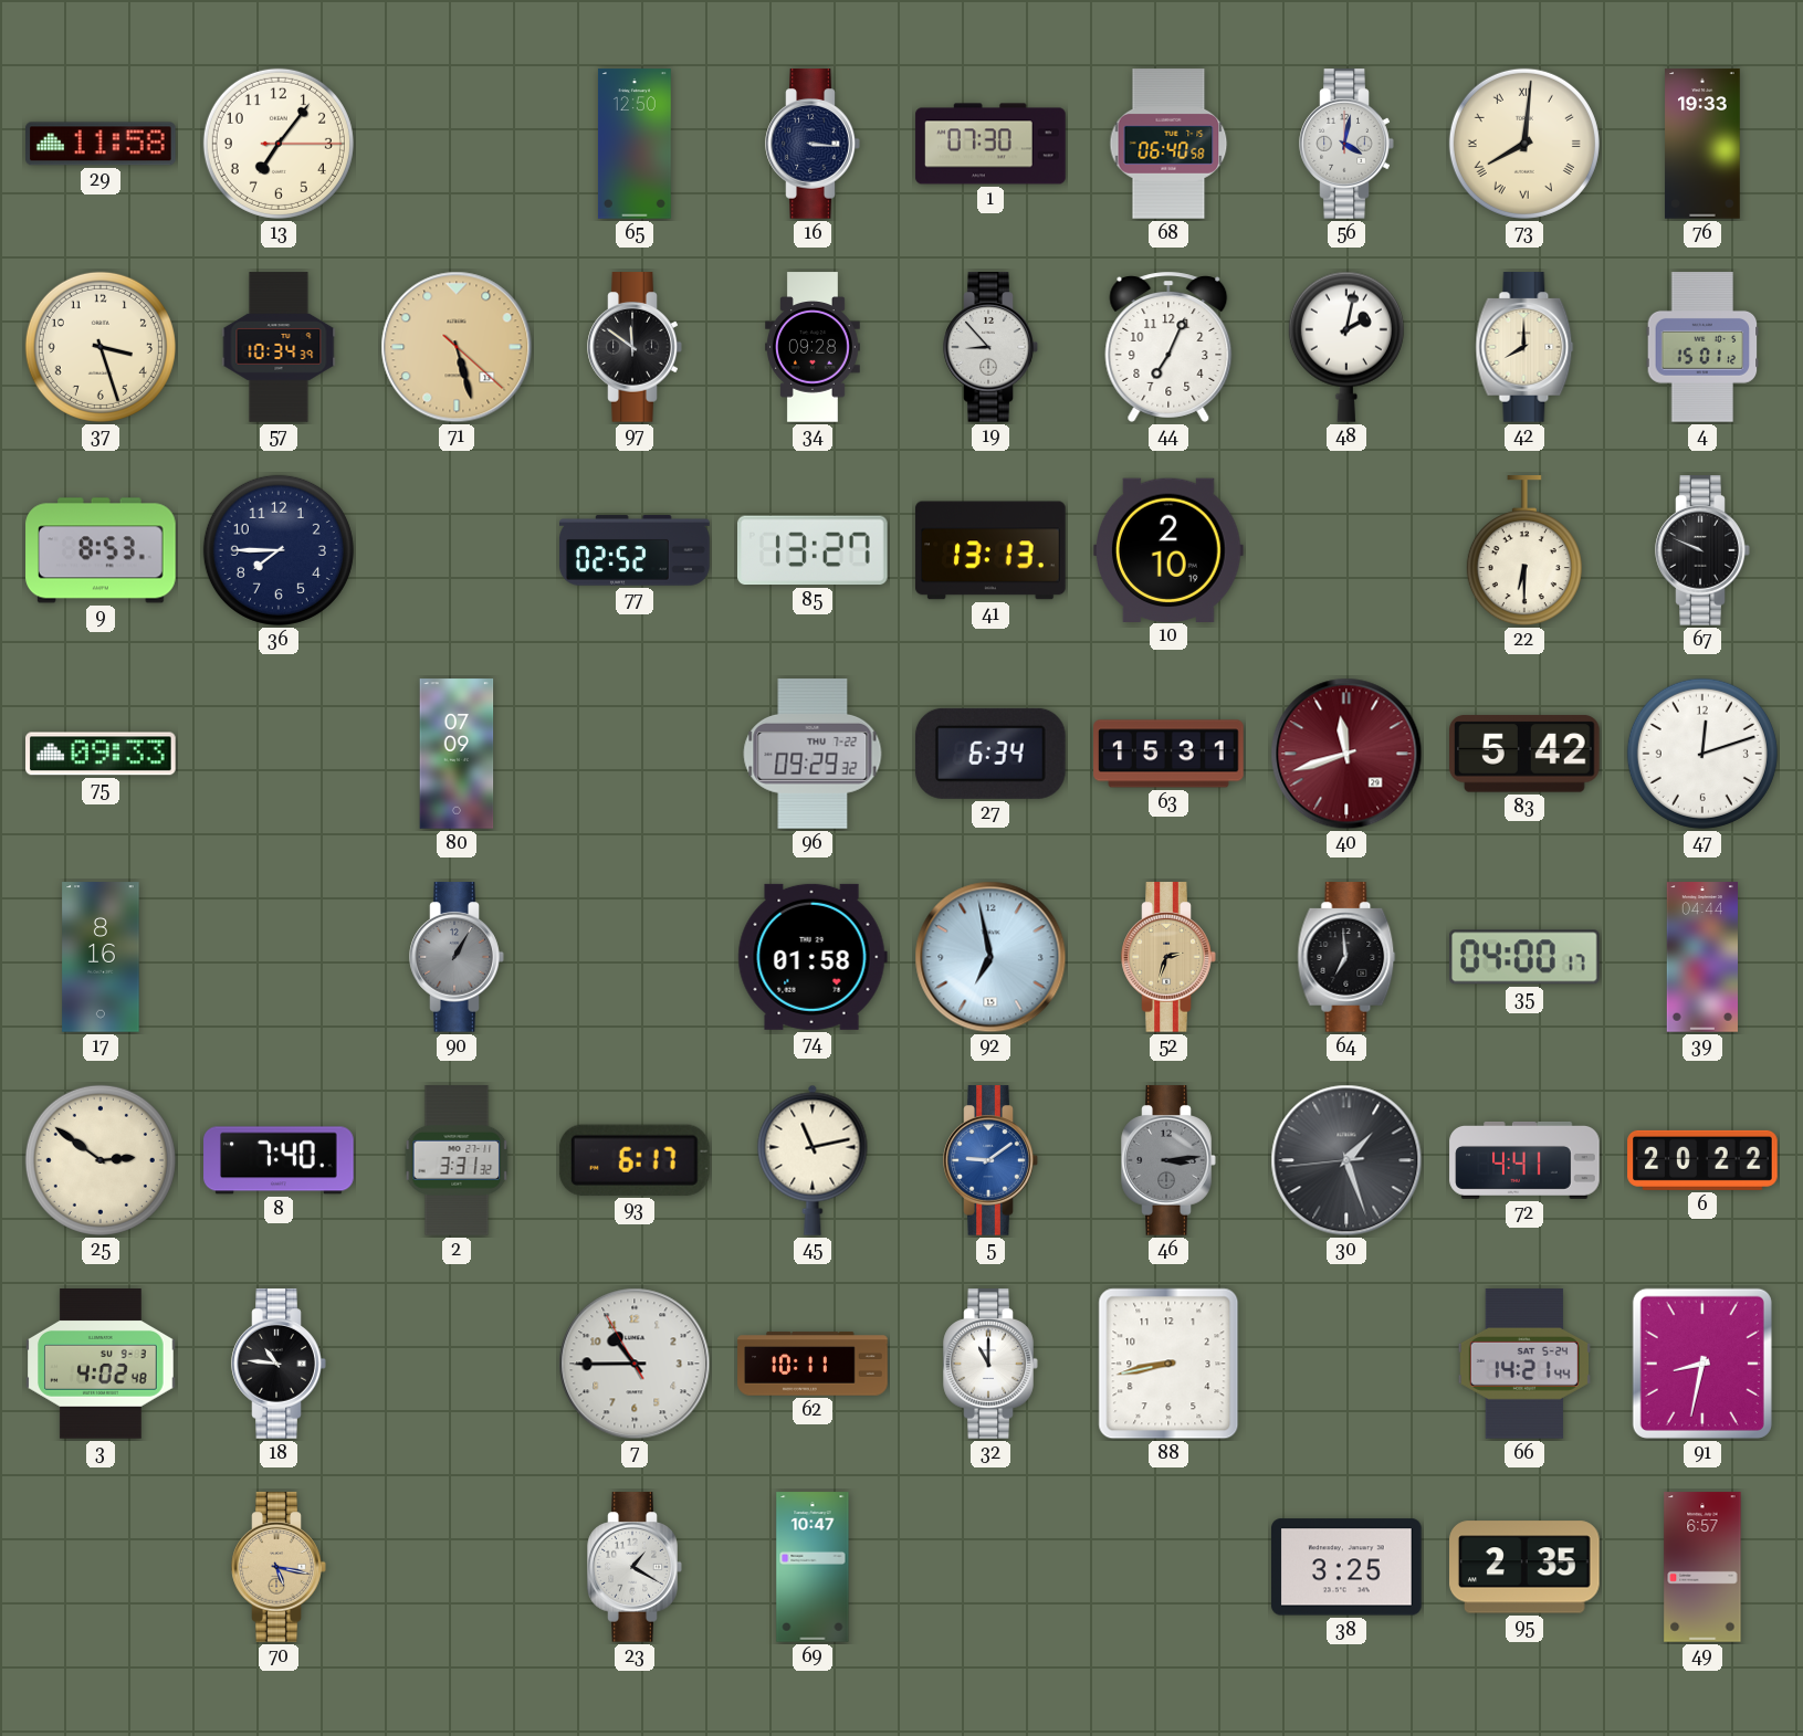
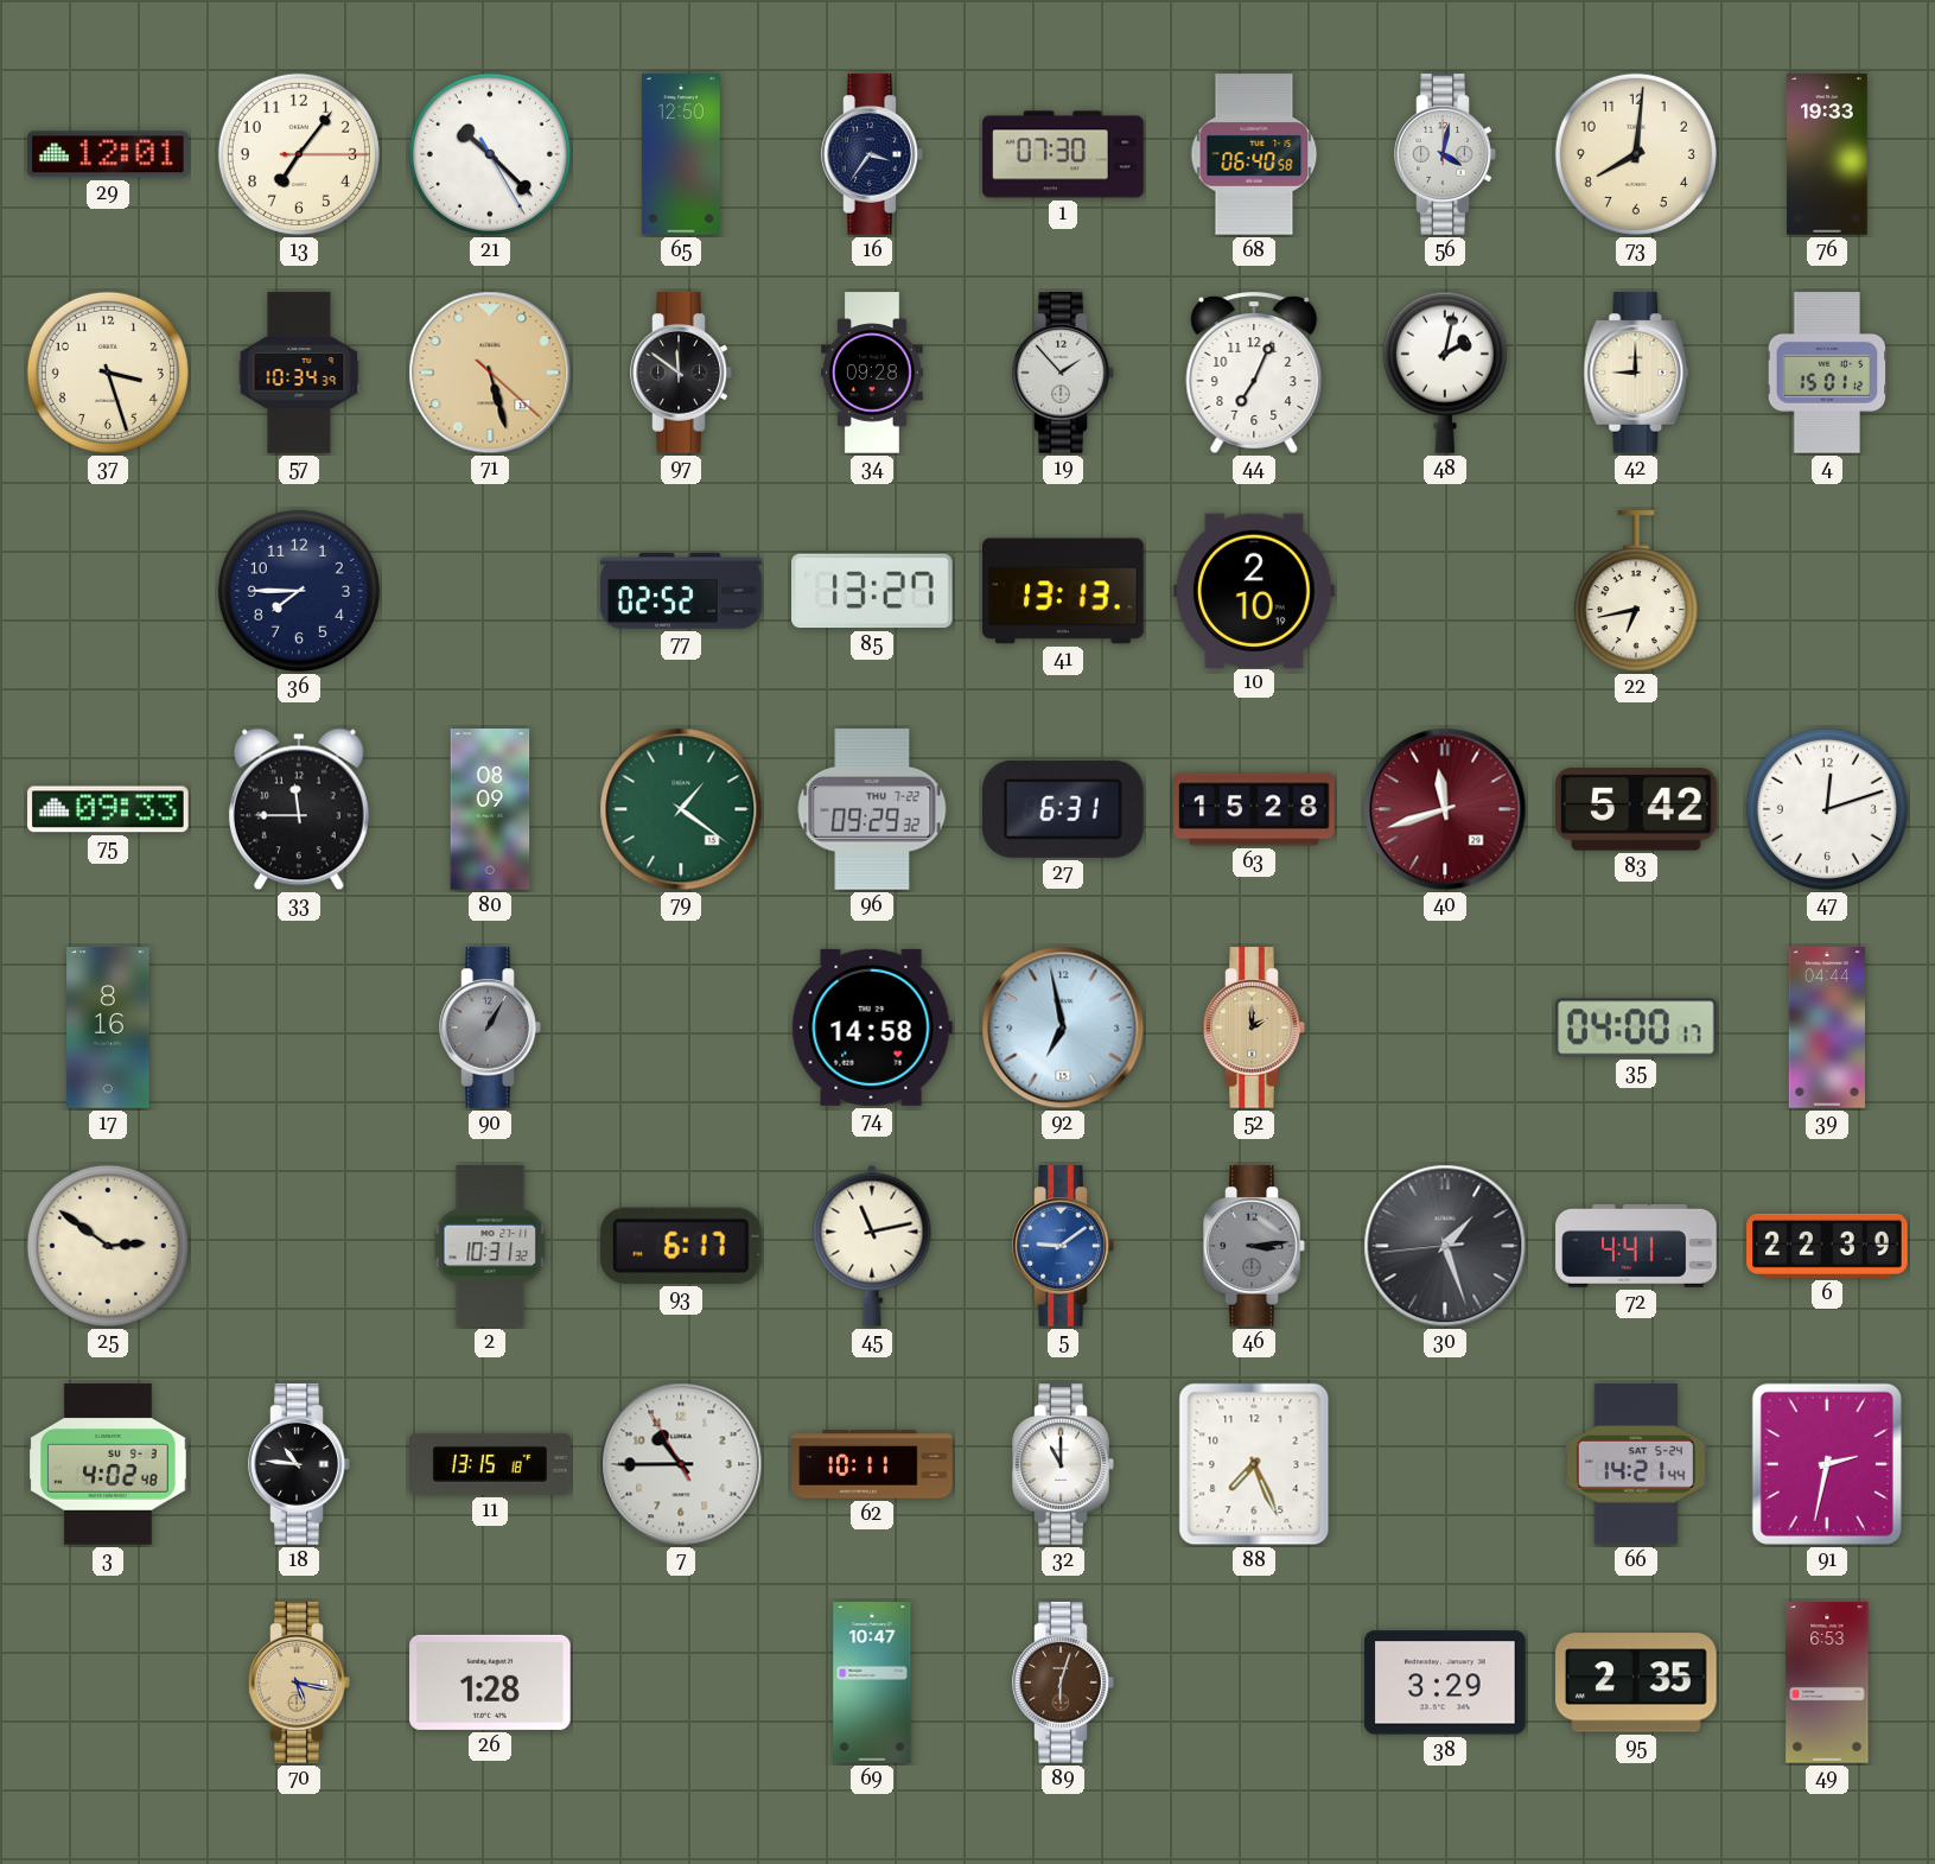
29: 11:58 -> 12:01
21: none -> 10:22
16: 3:16 -> 3:36
73 numerals: Roman -> Arabic
19: 8:53 -> 1:53
42: 8:00 -> 9:00
9: 8:53 -> none
22: 6:30 -> 6:43
67: 9:49 -> none
33: none -> 11:45
80: 07:09 -> 08:09
79: none -> 1:21
27: 6:34 -> 6:31
63: 15:31 -> 15:28
74: 01:58 -> 14:58
52: 2:33 -> 2:00
64: 6:59 -> none
8: 7:40 -> none
2: 3:31 -> 10:31
6: 20:22 -> 22:39
11: none -> 13:15
88: 8:43 -> 7:26
91: 8:32 -> 2:32
26: none -> 1:28
23: 1:20 -> none
89: none -> 6:03
38: 3:25 -> 3:29
49: 6:57 -> 6:53
